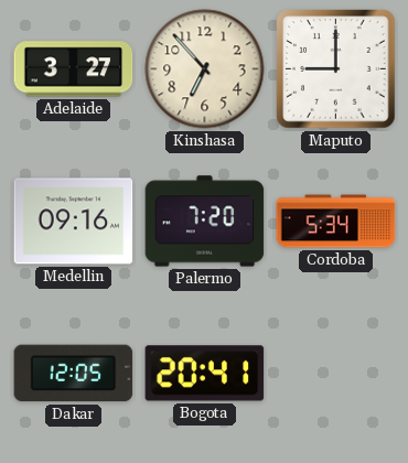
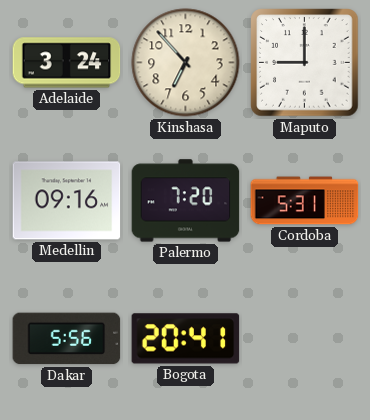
Adelaide: 3:27 -> 3:24
Cordoba: 5:34 -> 5:31
Dakar: 12:05 -> 5:56
